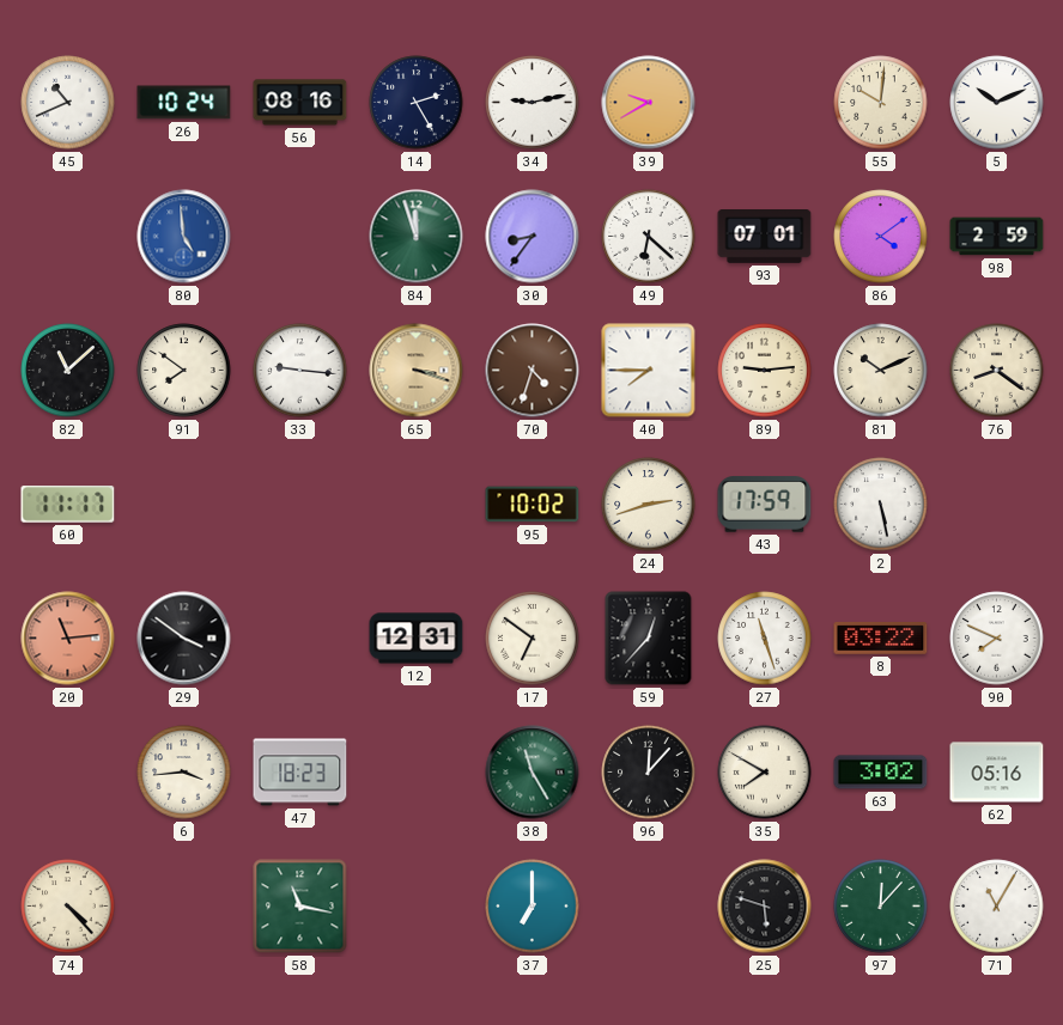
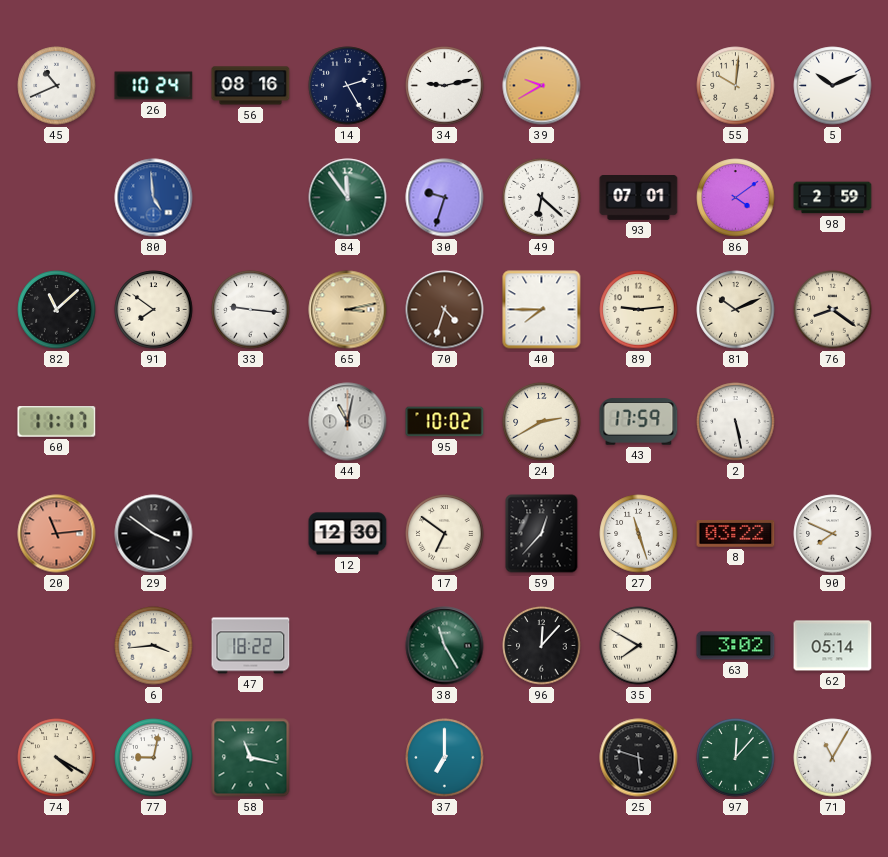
84: 11:57 -> 11:54
30: 8:36 -> 9:33
65: 3:18 -> 3:13
44: none -> 11:02
24: 2:42 -> 2:40
12: 12:31 -> 12:30
47: 18:23 -> 18:22
62: 05:16 -> 05:14
74: 4:23 -> 4:20
77: none -> 9:02
